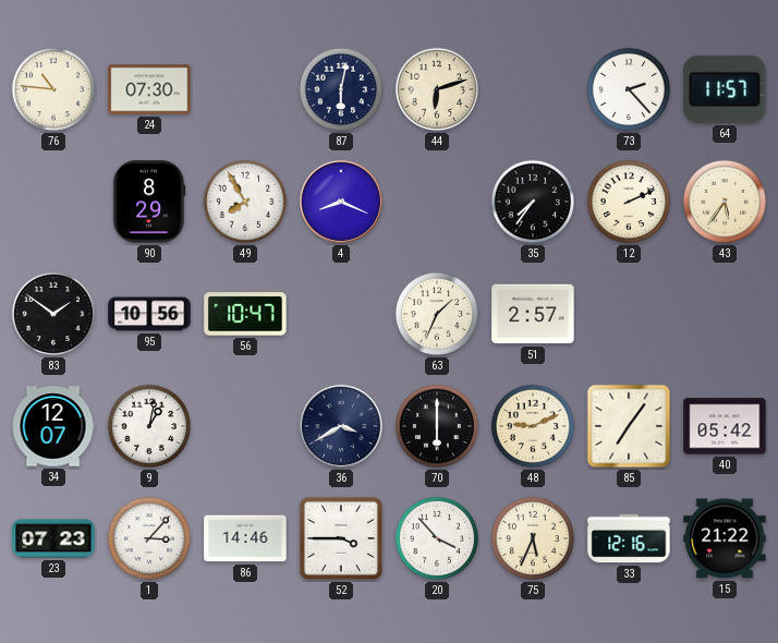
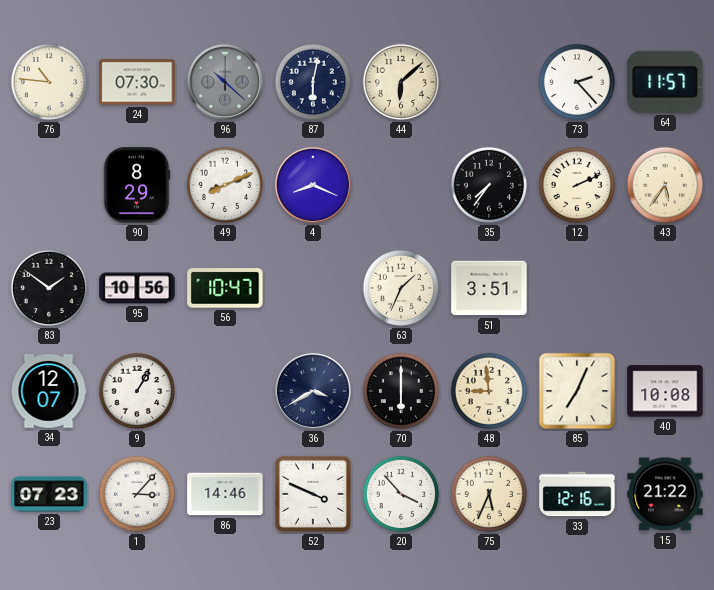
96: none -> 10:22
44: 6:12 -> 6:08
49: 7:55 -> 8:11
51: 2:57 -> 3:51
9: 1:02 -> 1:05
48: 9:11 -> 8:59
85: 7:06 -> 7:04
40: 05:42 -> 10:08
52: 3:45 -> 3:49
